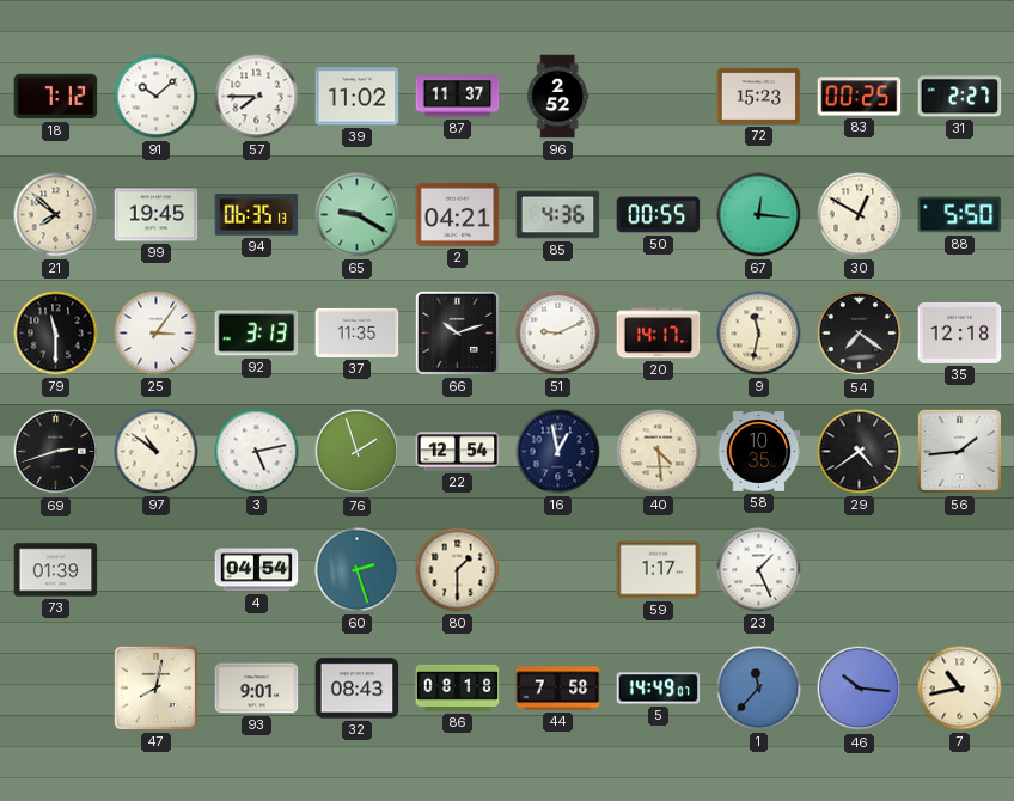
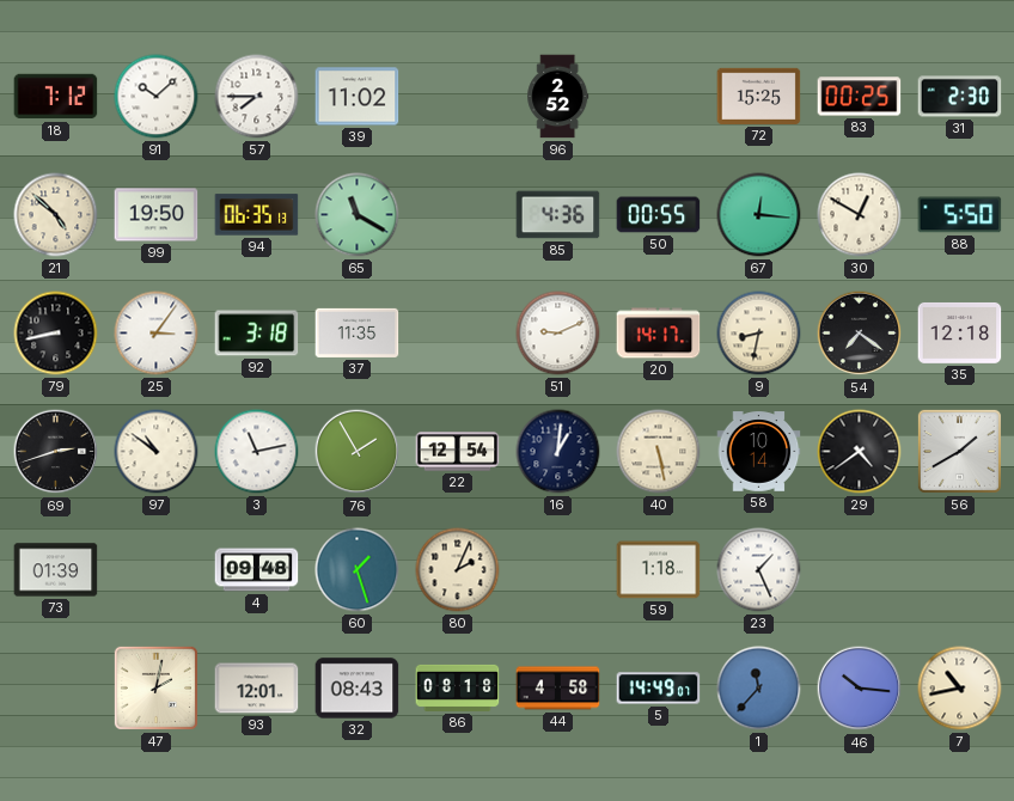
87: 11:37 -> none
72: 15:23 -> 15:25
31: 2:27 -> 2:30
21: 7:52 -> 4:52
99: 19:45 -> 19:50
65: 9:20 -> 11:20
2: 04:21 -> none
79: 11:30 -> 8:43
92: 3:13 -> 3:18
66: 10:12 -> none
9: 11:32 -> 8:32
3: 5:13 -> 11:13
76: 1:57 -> 1:55
16: 12:58 -> 1:01
40: 4:29 -> 5:28
58: 10:35 -> 10:14
56: 1:44 -> 1:40
4: 04:54 -> 09:48
60: 2:27 -> 1:27
80: 1:30 -> 2:04
59: 1:17 -> 1:18
47: 8:02 -> 2:02
93: 9:01 -> 12:01
44: 7:58 -> 4:58
